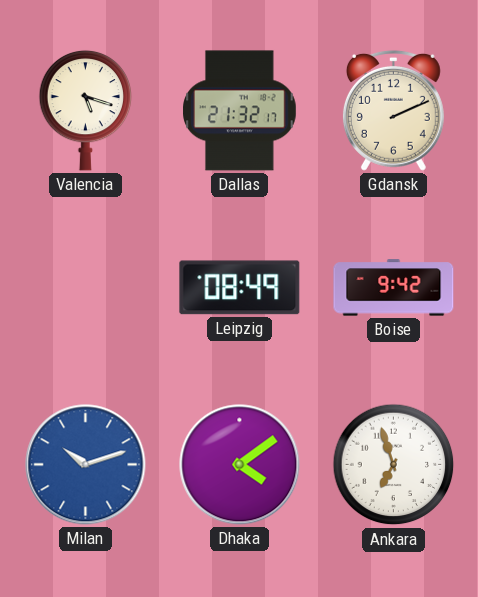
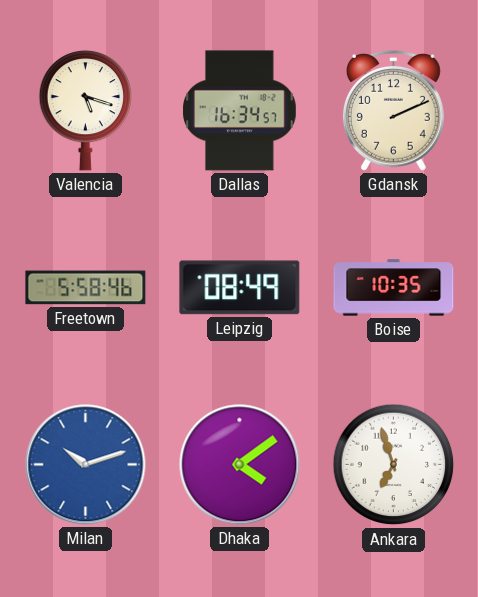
Dallas: 21:32 -> 16:34
Freetown: none -> 5:58
Boise: 9:42 -> 10:35
